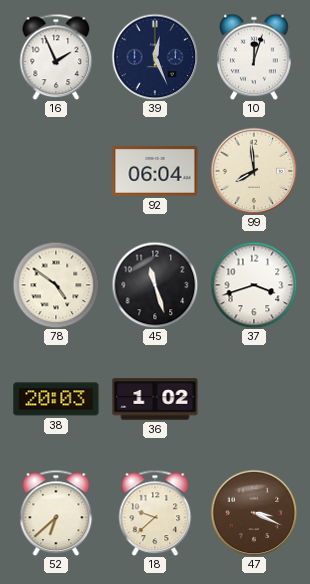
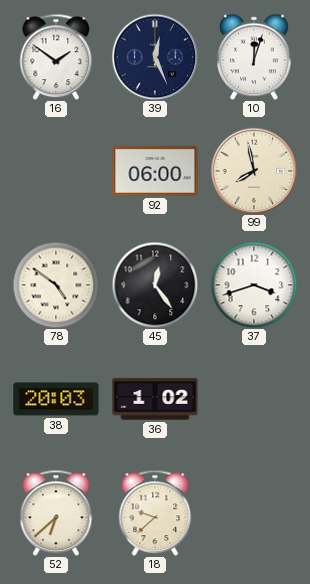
16: 1:56 -> 1:51
92: 06:04 -> 06:00
99: 7:59 -> 7:58
45: 11:27 -> 12:24
47: 3:19 -> none
